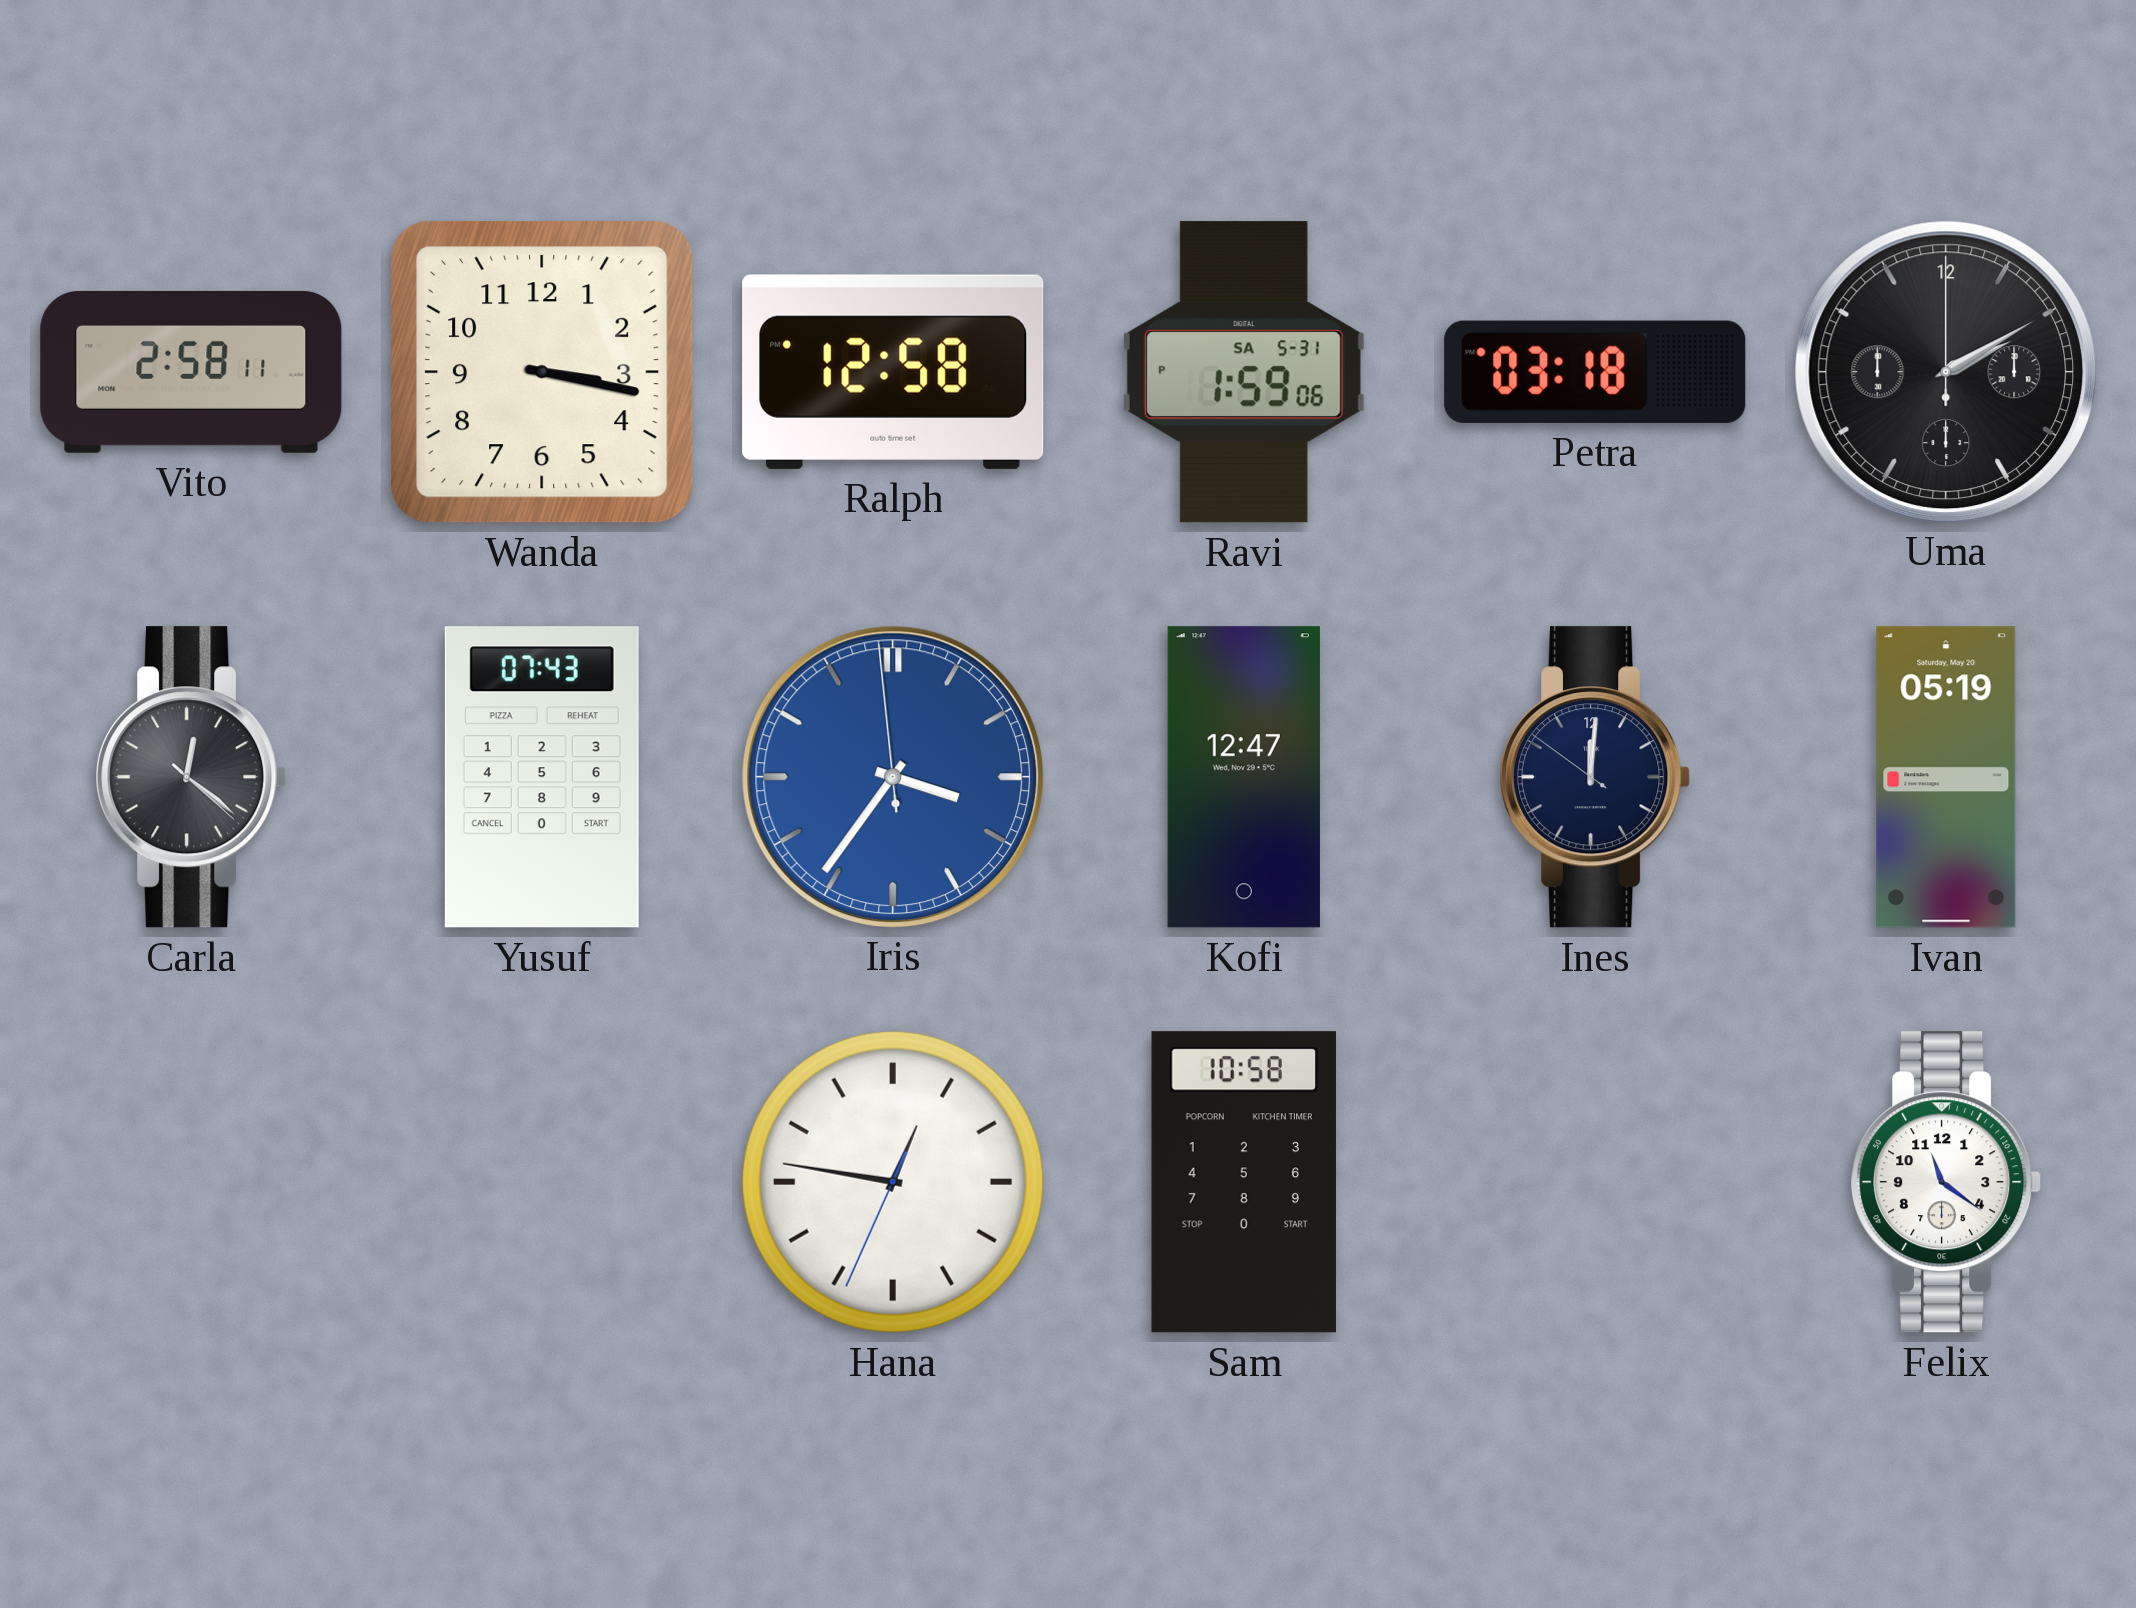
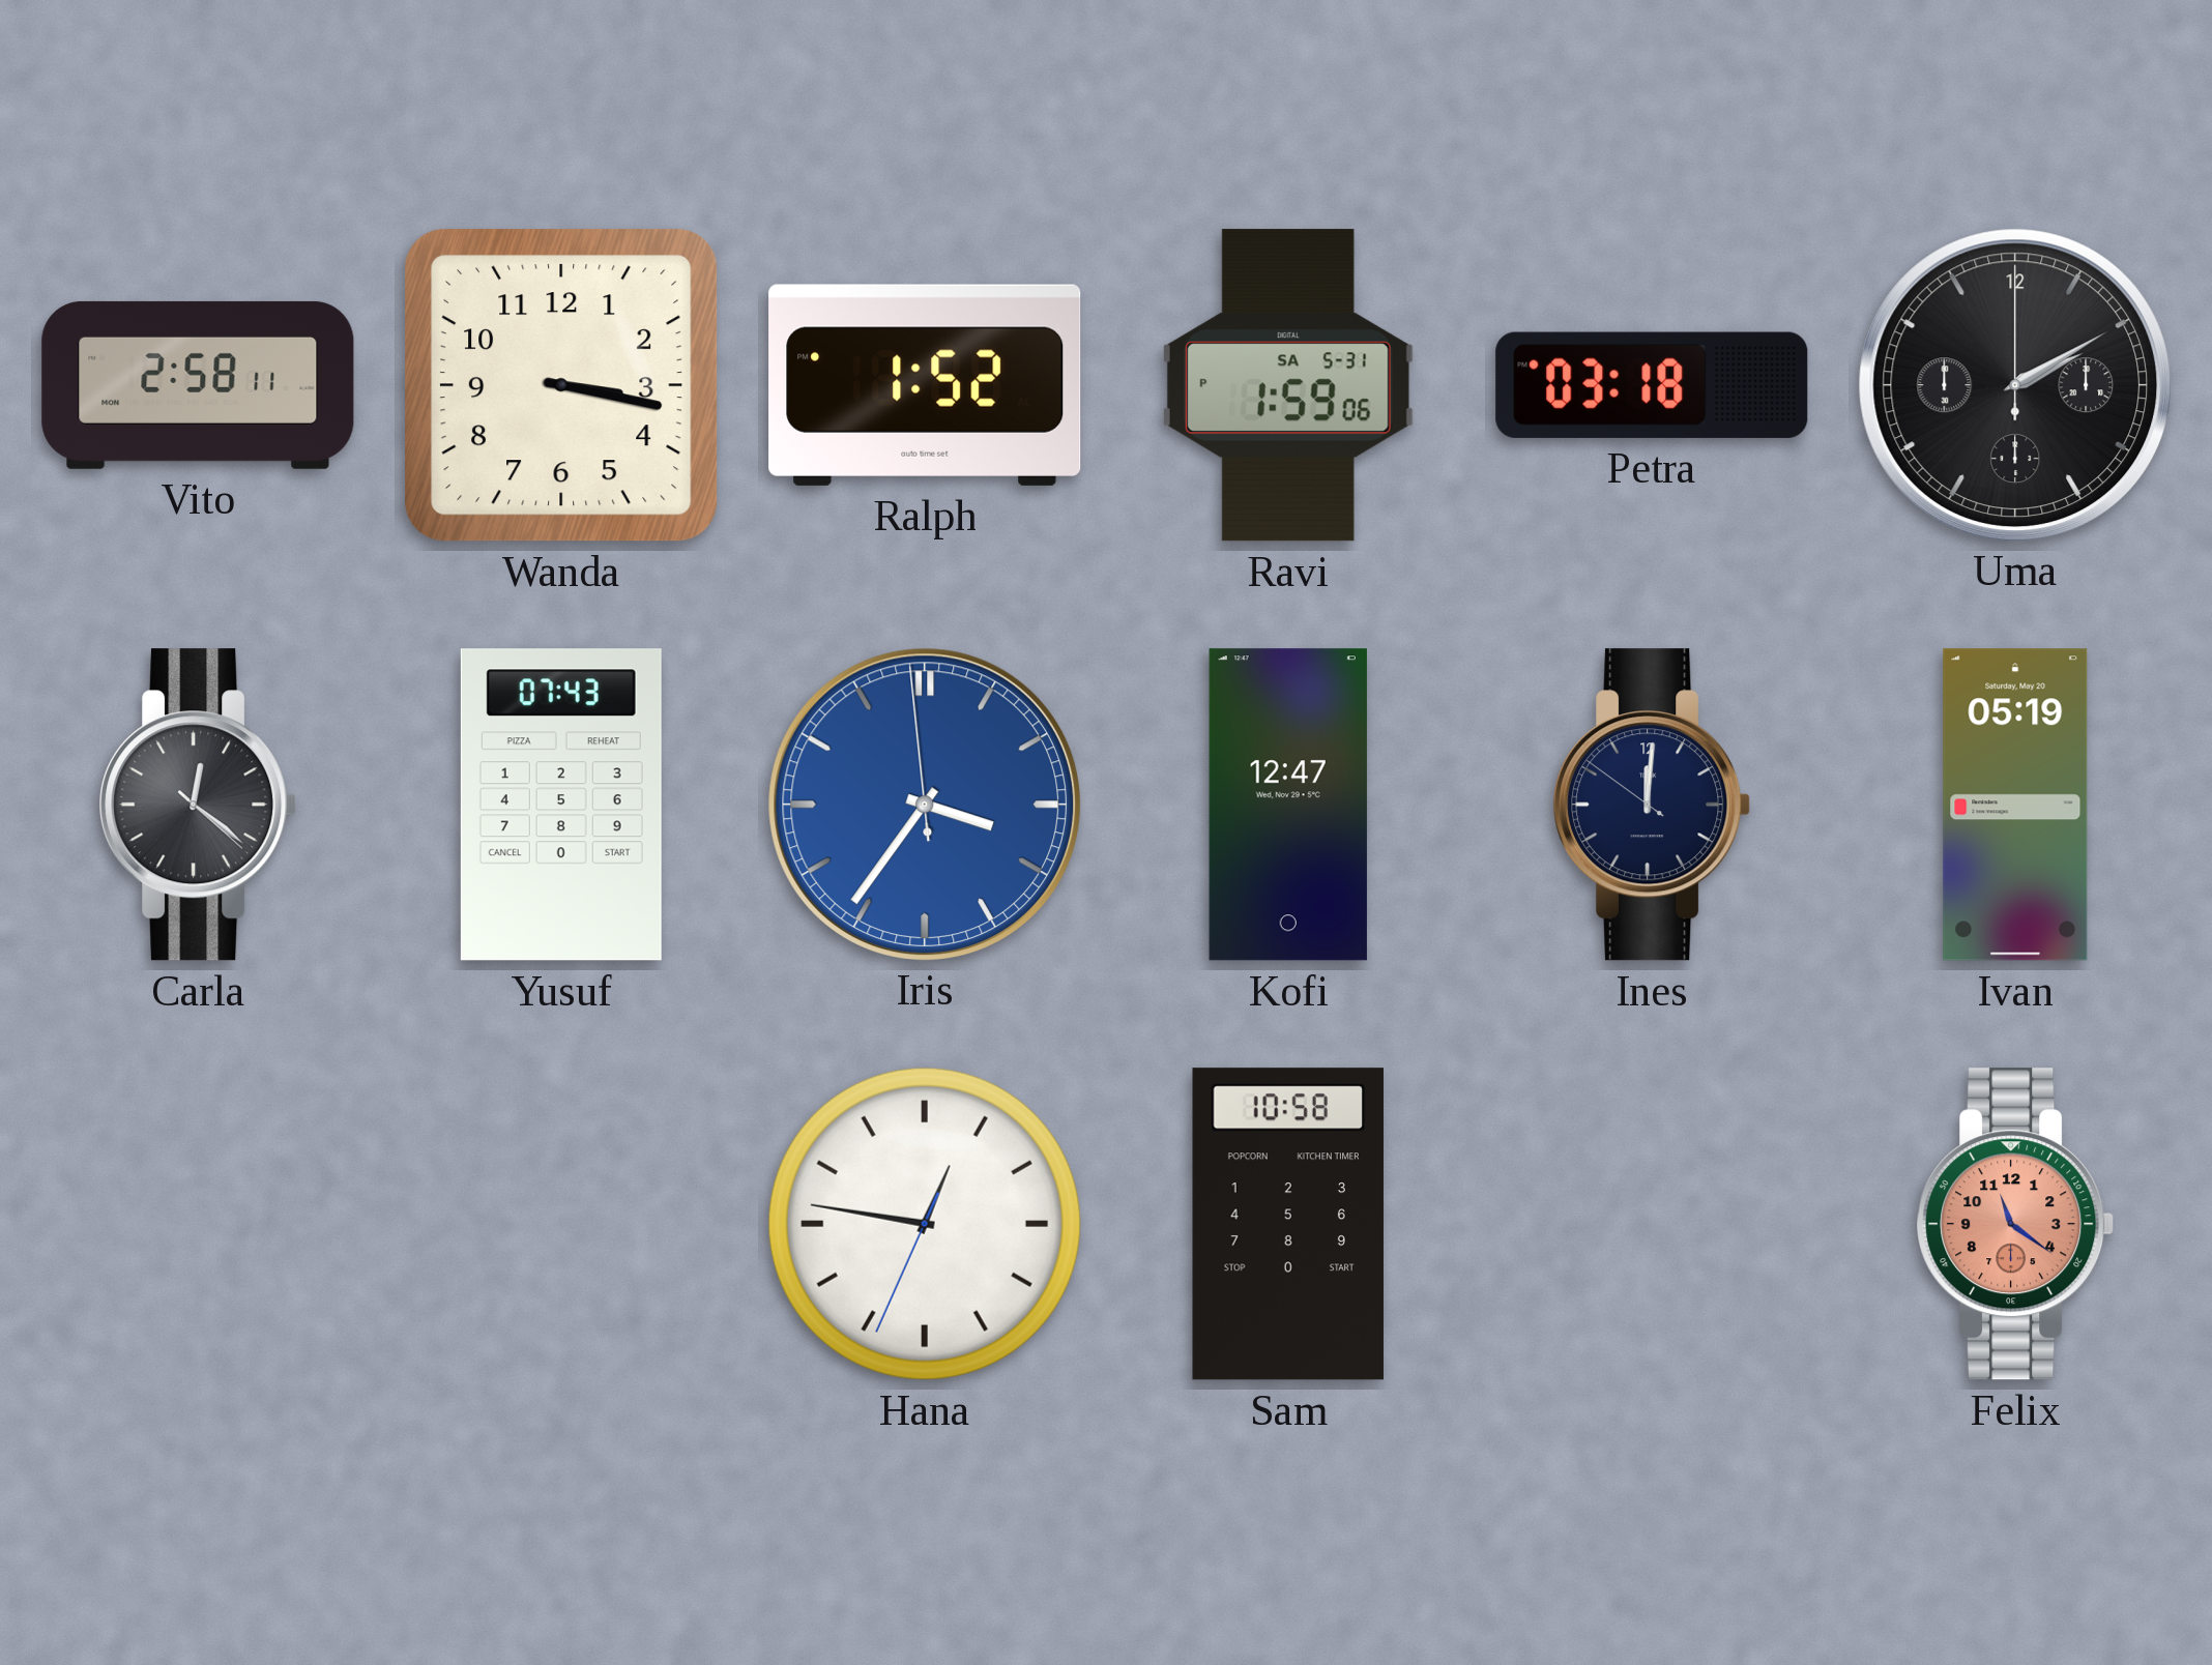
Ralph: 12:58 -> 1:52
Felix dial: white -> salmon
